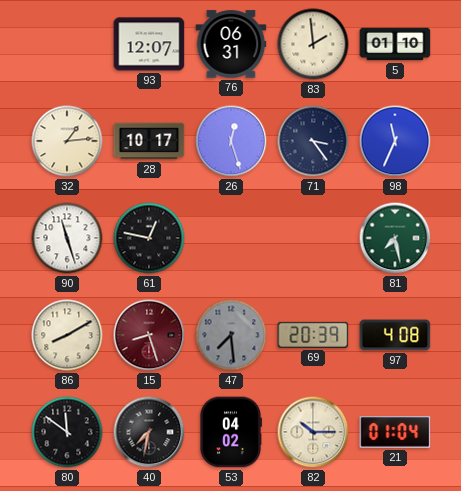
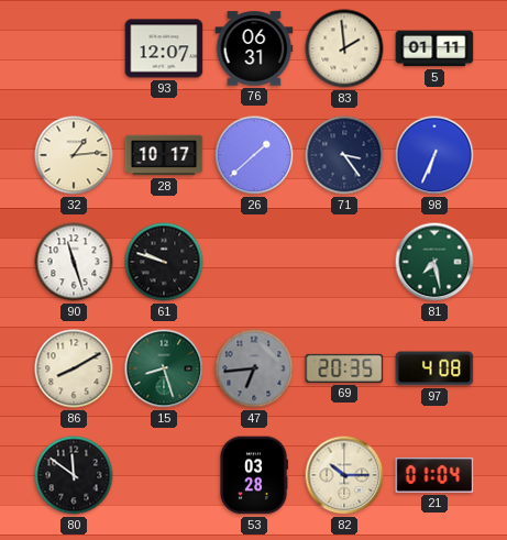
5: 01:10 -> 01:11
26: 12:27 -> 1:38
98: 11:34 -> 6:34
61: 12:47 -> 9:48
15 dial: burgundy -> green
47: 7:29 -> 6:44
69: 20:39 -> 20:35
40: 7:32 -> none
53: 04:02 -> 03:28
